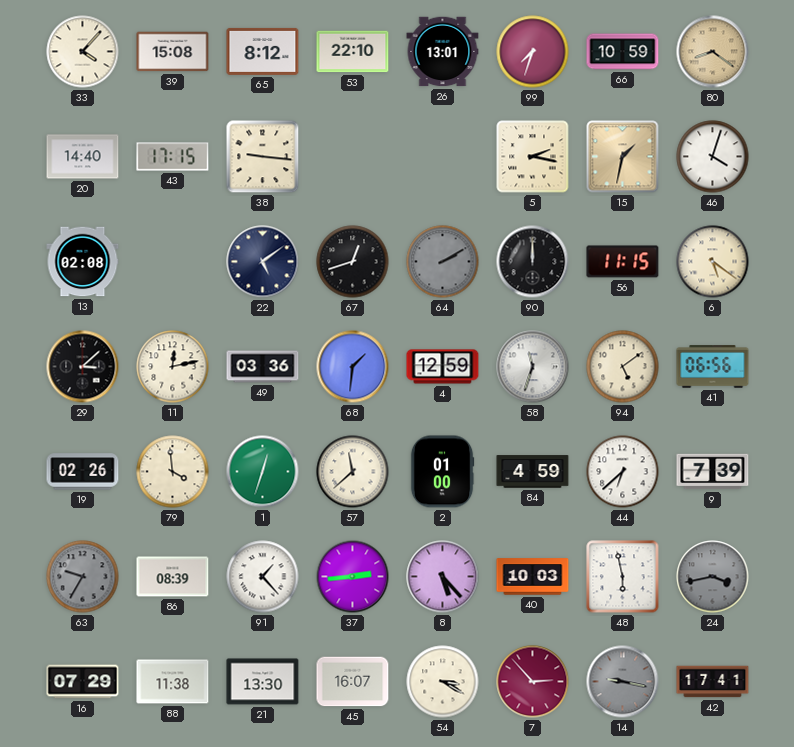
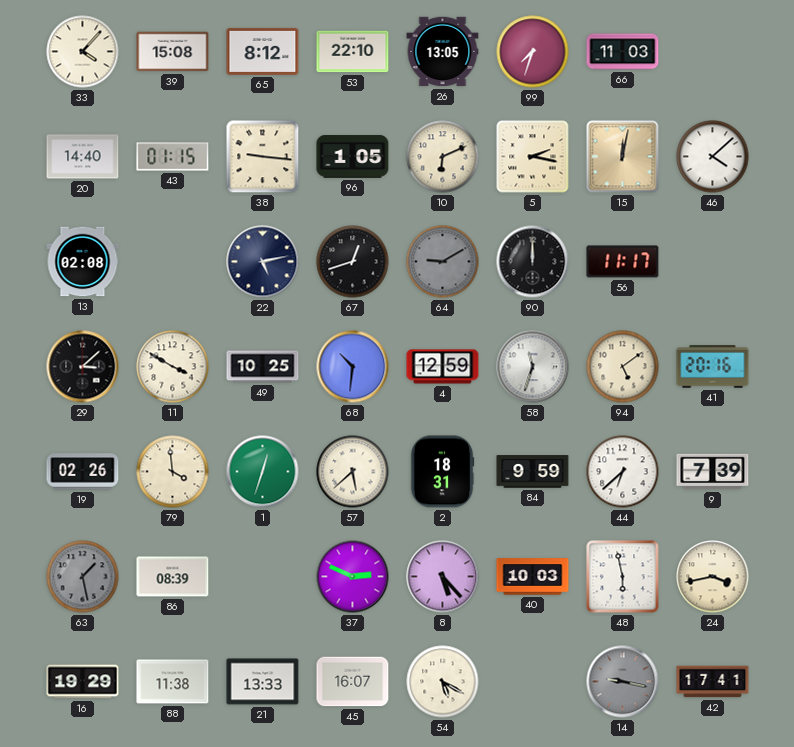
26: 13:01 -> 13:05
66: 10:59 -> 11:03
80: 8:21 -> none
43: 17:15 -> 01:15
96: none -> 1:05
10: none -> 6:11
15: 1:32 -> 12:02
46: 4:03 -> 4:08
22: 5:09 -> 5:13
64: 2:10 -> 9:10
56: 11:15 -> 11:17
6: 5:21 -> none
11: 12:13 -> 3:50
49: 03:36 -> 10:25
68: 1:31 -> 10:31
41: 06:56 -> 20:16
57: 11:38 -> 5:38
2: 01:00 -> 18:31
84: 4:59 -> 9:59
63: 9:35 -> 1:28
91: 1:23 -> none
37: 2:44 -> 2:49
24 dial: grey -> cream
16: 07:29 -> 19:29
21: 13:30 -> 13:33
54: 3:20 -> 5:20
7: 2:53 -> none
